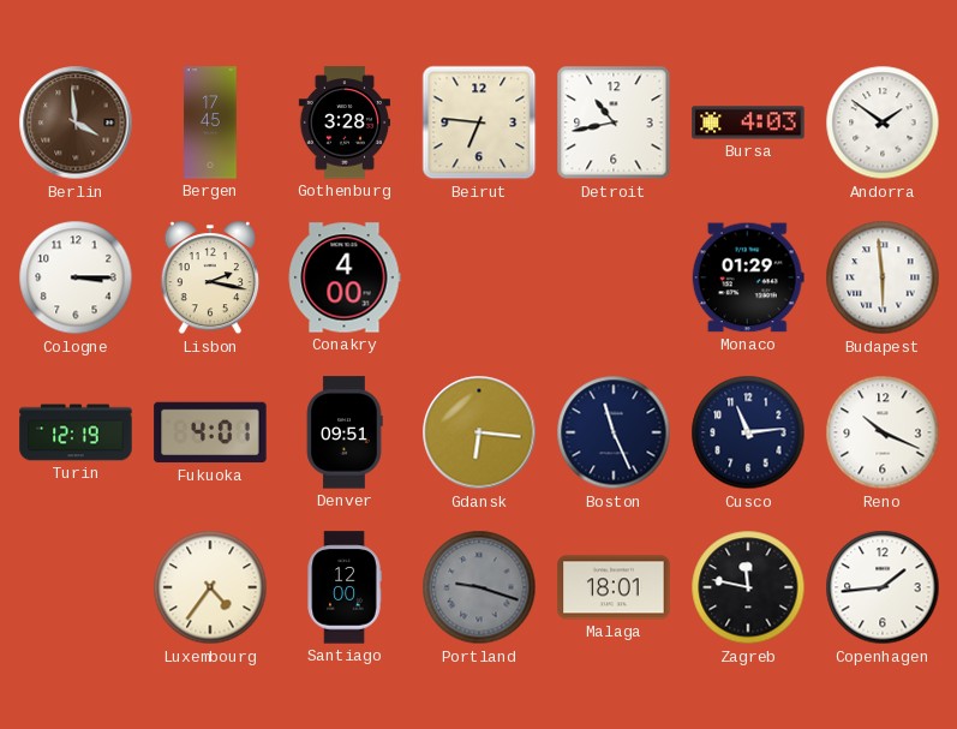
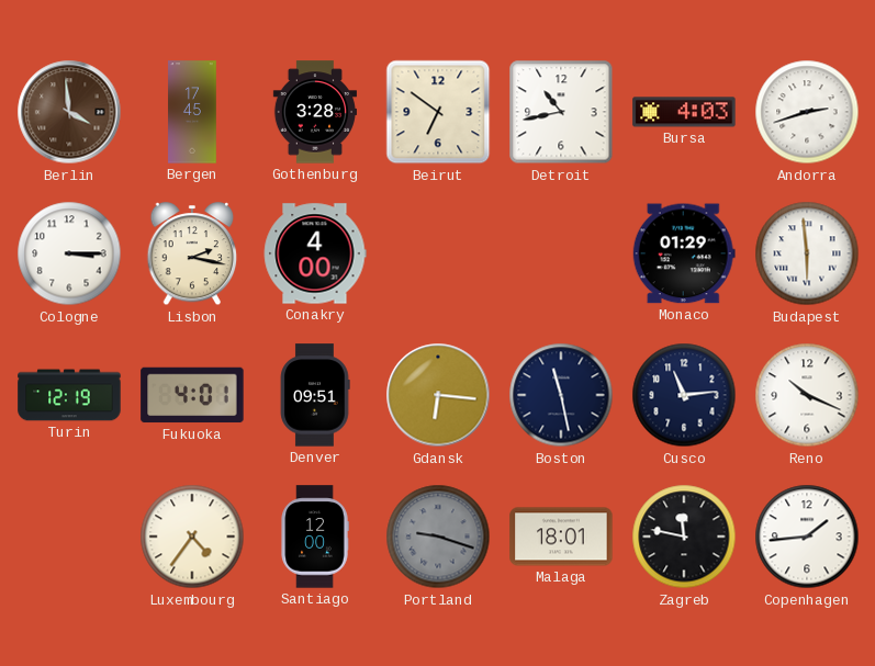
Beirut: 6:46 -> 6:51
Andorra: 1:51 -> 2:42
Boston: 11:26 -> 11:28
